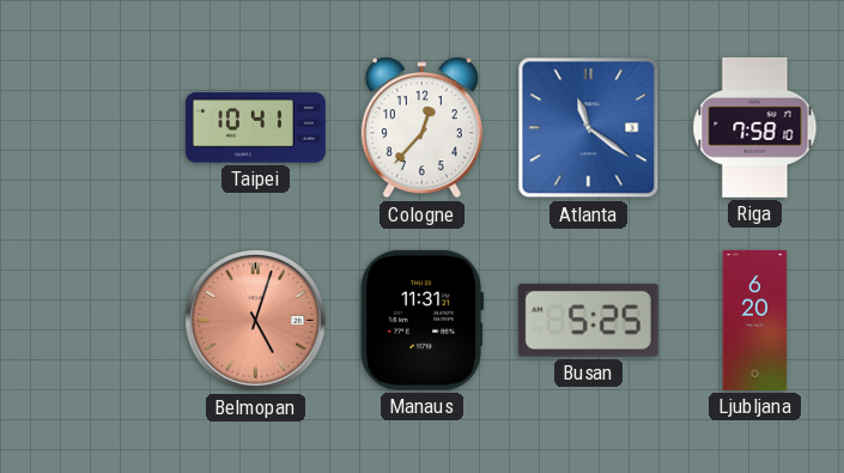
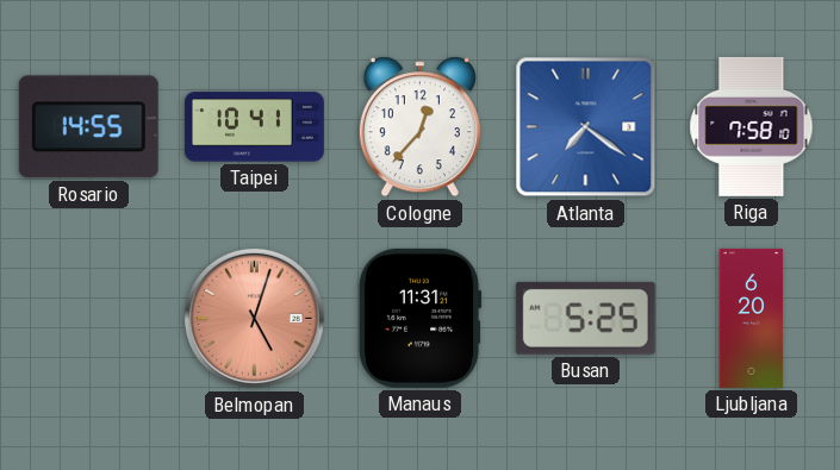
Rosario: none -> 14:55
Atlanta: 11:21 -> 7:21
